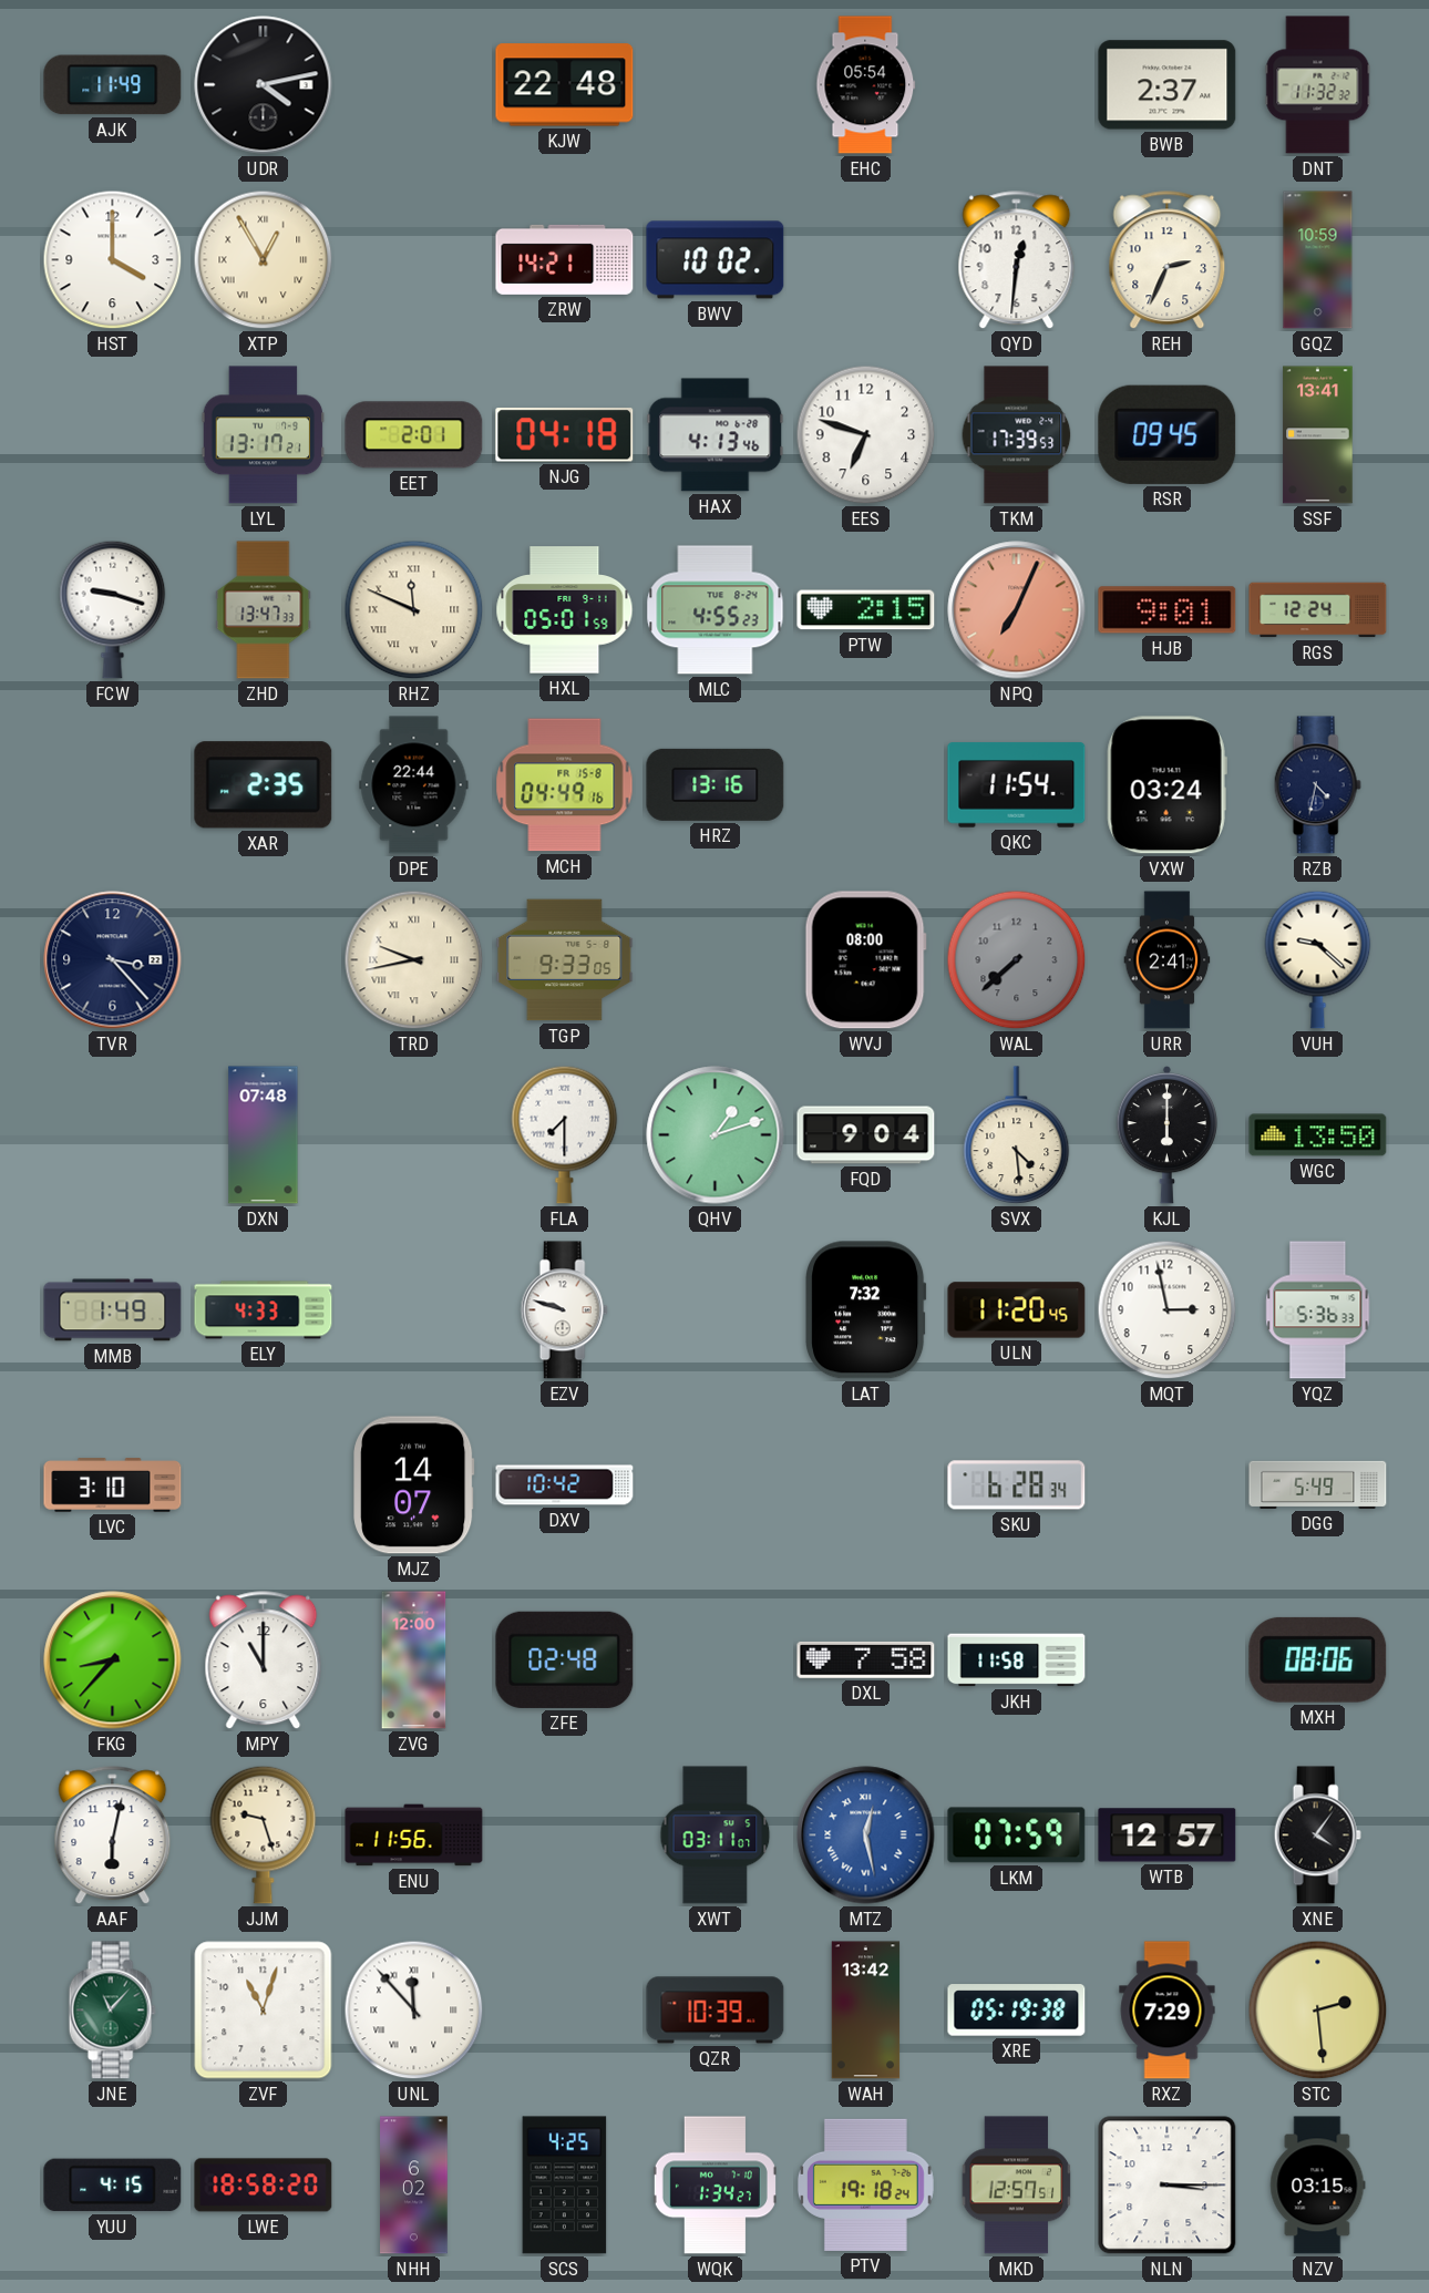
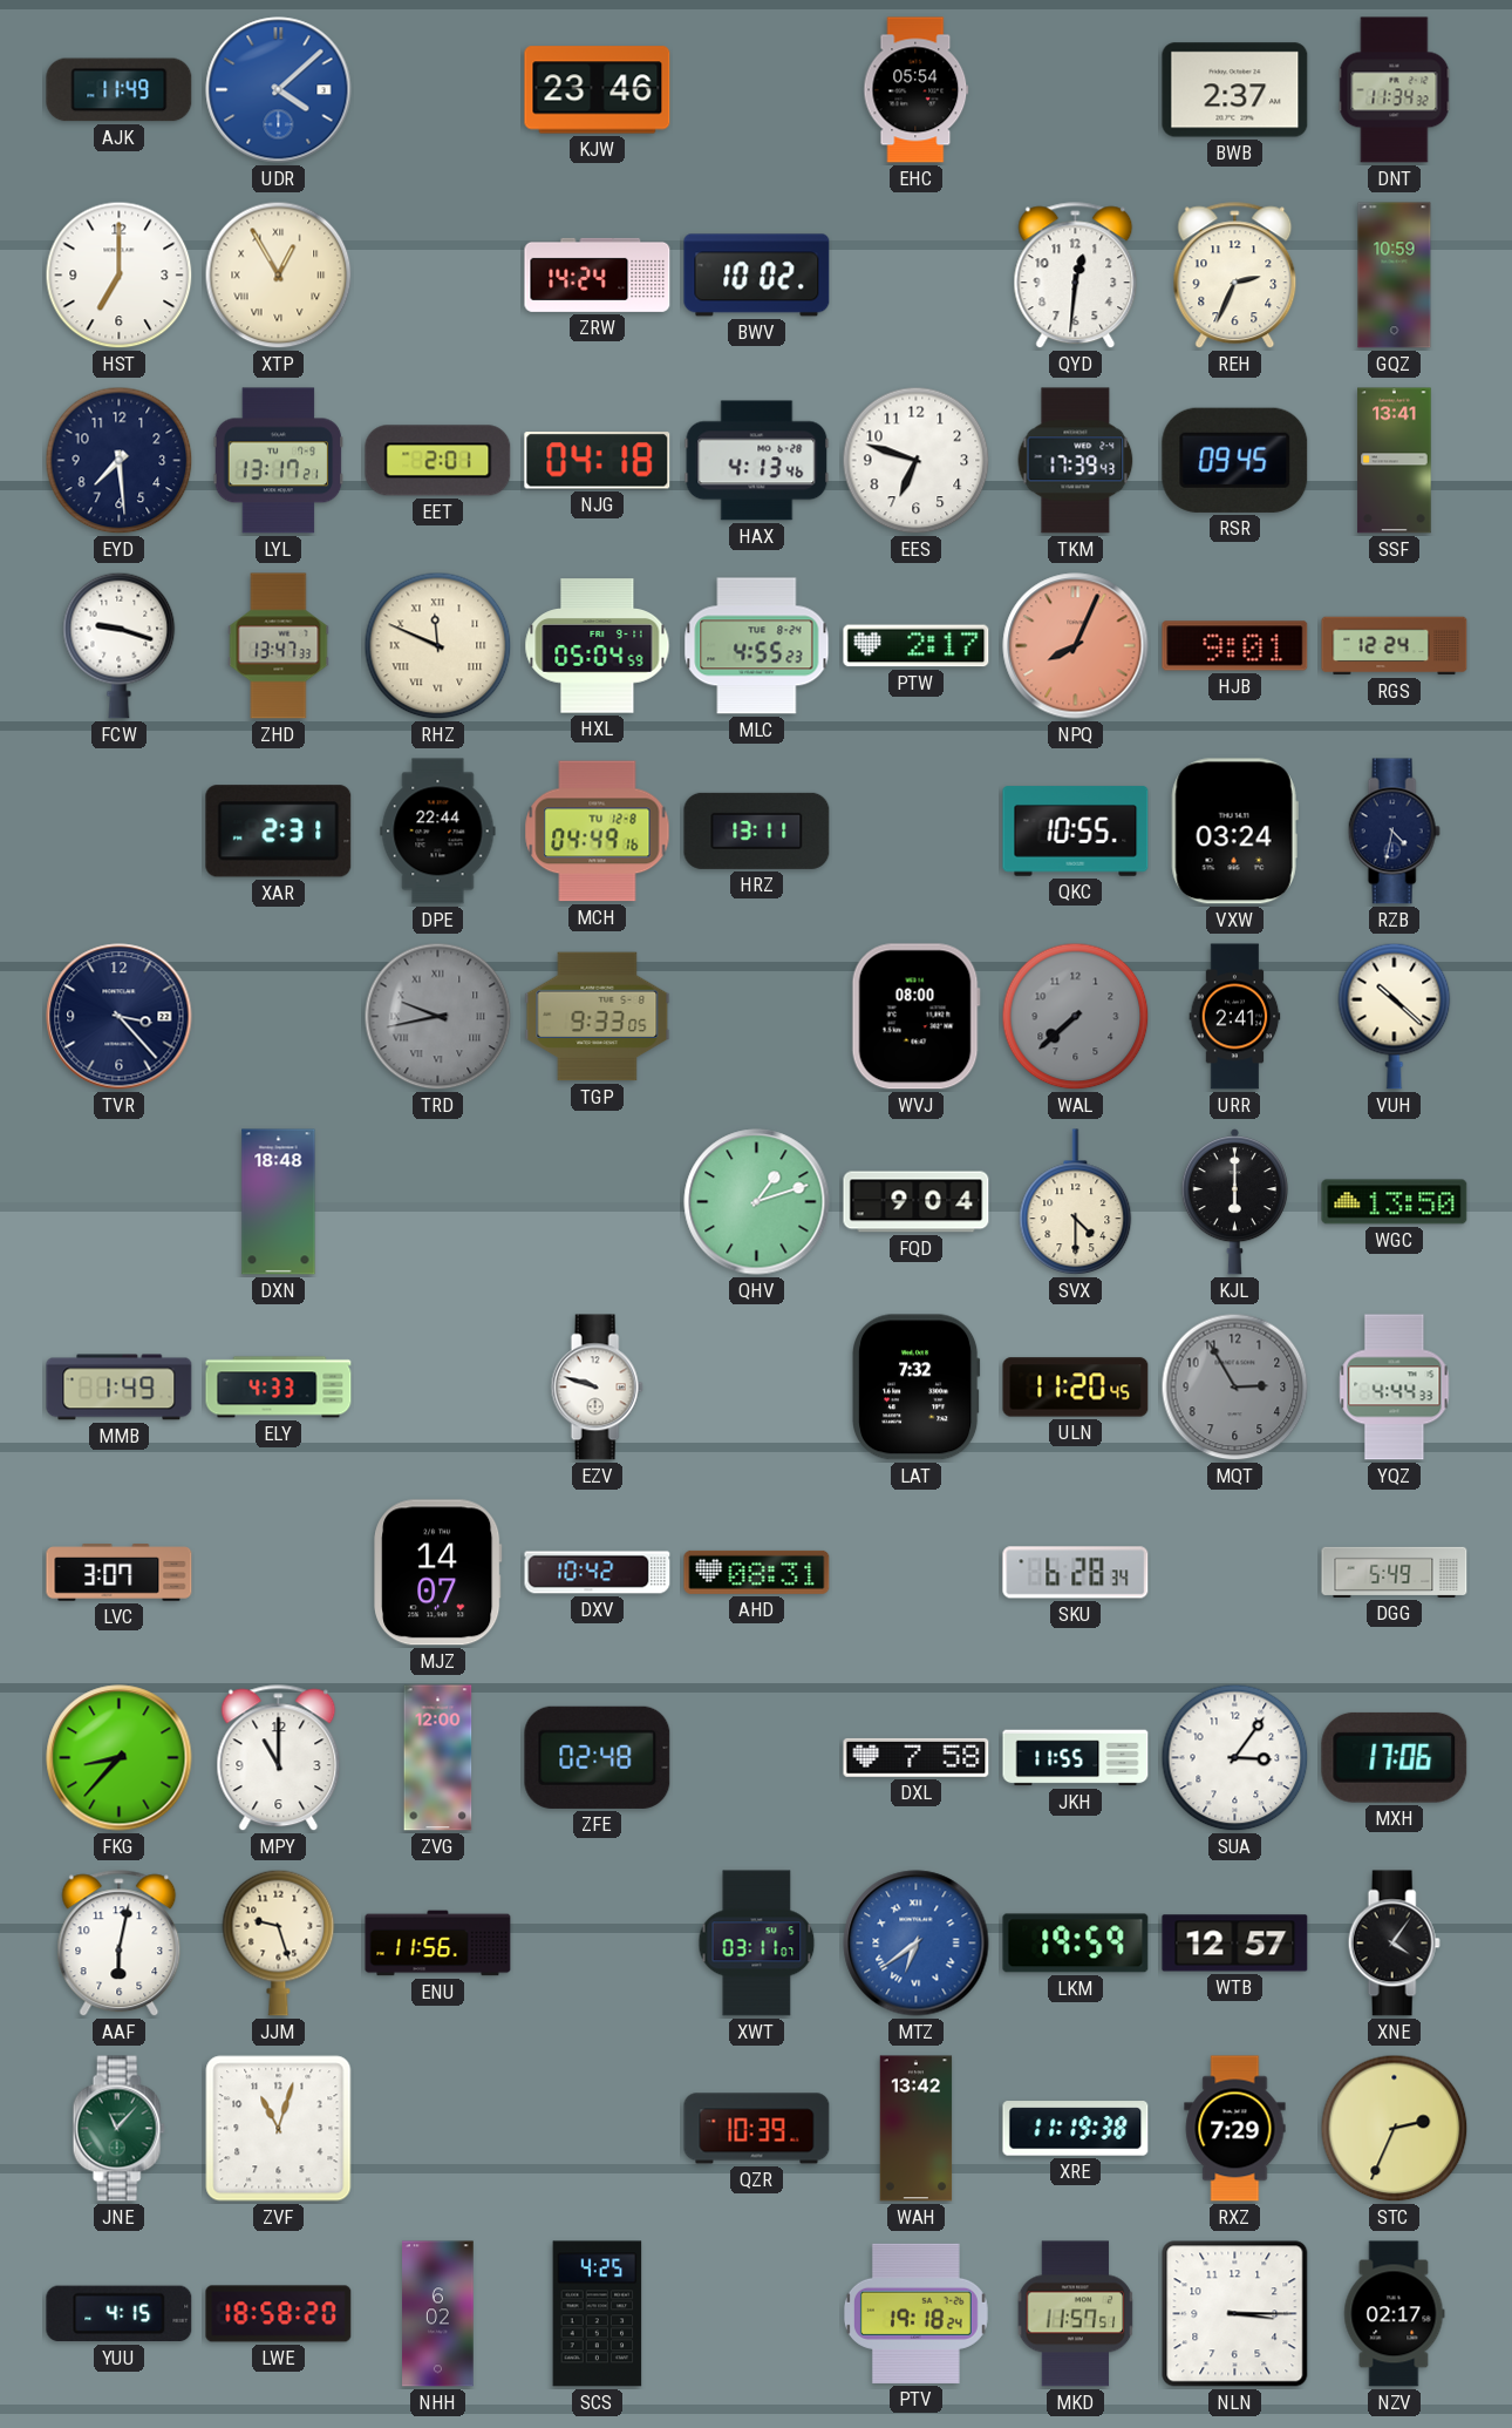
UDR: 4:13 -> 4:08
UDR dial: black -> blue
KJW: 22:48 -> 23:46
DNT: 11:32 -> 11:34
HST: 4:00 -> 7:00
ZRW: 14:21 -> 14:24
EYD: none -> 7:29
TKM: 17:39:53 -> 17:39:43
HXL: 05:01 -> 05:04
PTW: 2:15 -> 2:17
NPQ: 7:04 -> 8:04
XAR: 2:35 -> 2:31
MCH date: FR 15-8 -> TU 12-8
HRZ: 13:16 -> 13:11
QKC: 11:54 -> 10:55
TRD dial: cream -> grey
VUH: 9:22 -> 10:22
DXN: 07:48 -> 18:48
FLA: 7:30 -> none
SVX: 4:29 -> 4:30
MQT: 2:58 -> 2:55
MQT dial: white -> grey
YQZ: 5:36 -> 4:44
LVC: 3:10 -> 3:07
AHD: none -> 08:31
JKH: 11:58 -> 11:55
SUA: none -> 3:06
MXH: 08:06 -> 17:06
MTZ: 12:28 -> 6:39
LKM: 07:59 -> 19:59
UNL: 11:53 -> none
XRE: 05:19 -> 11:19
STC: 2:29 -> 2:34
WQK: 1:34 -> none
MKD: 12:57 -> 11:57
NZV: 03:15 -> 02:17
